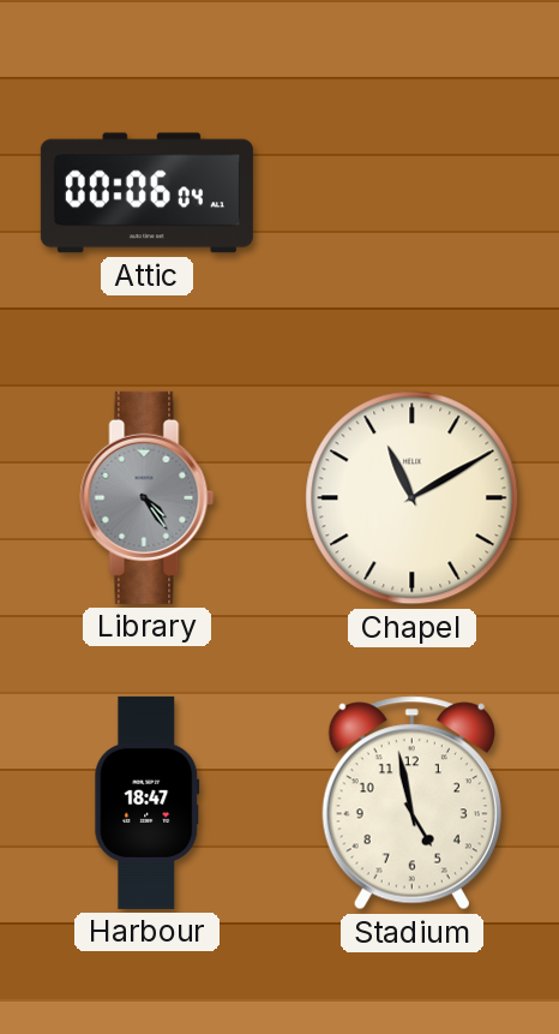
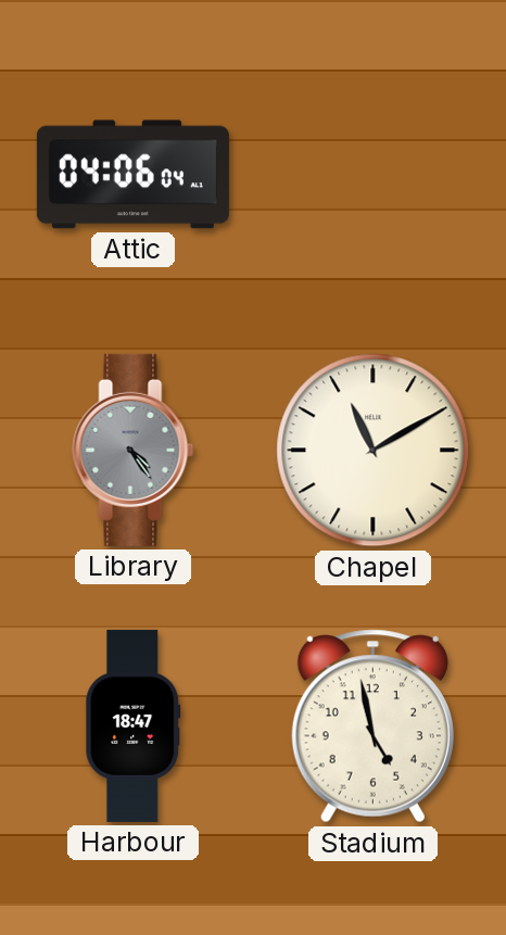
Attic: 00:06 -> 04:06
